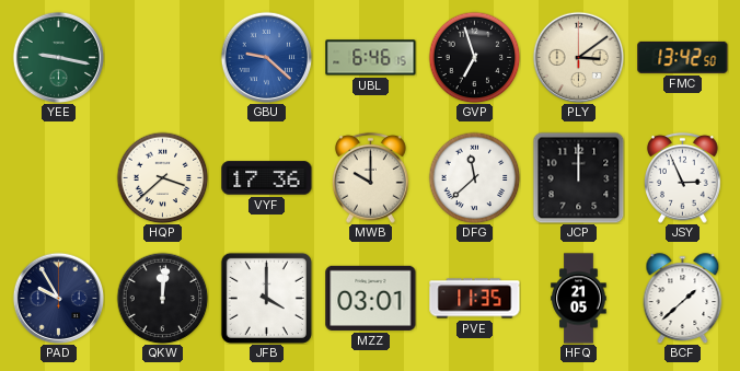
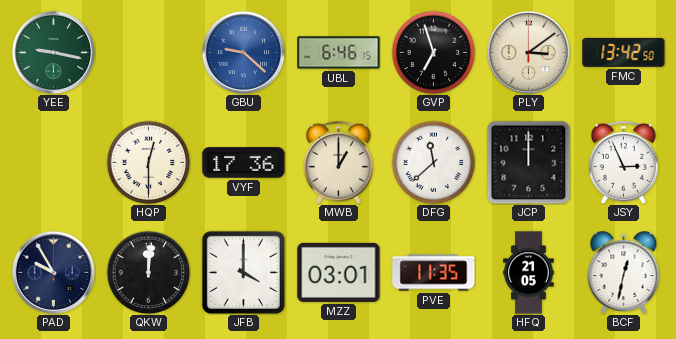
HQP: 3:38 -> 12:30
MWB: 10:00 -> 1:00
BCF: 1:38 -> 12:32
